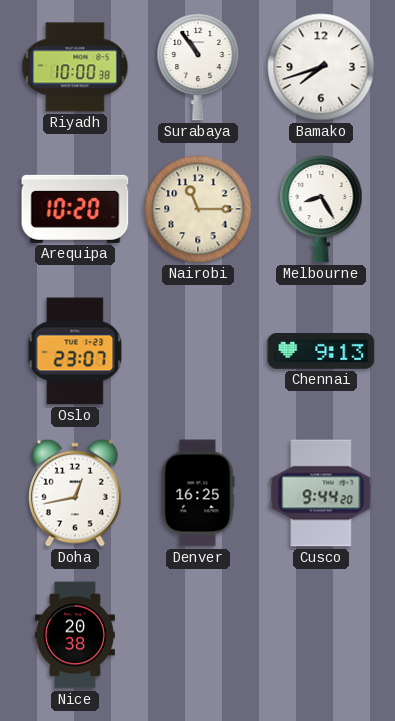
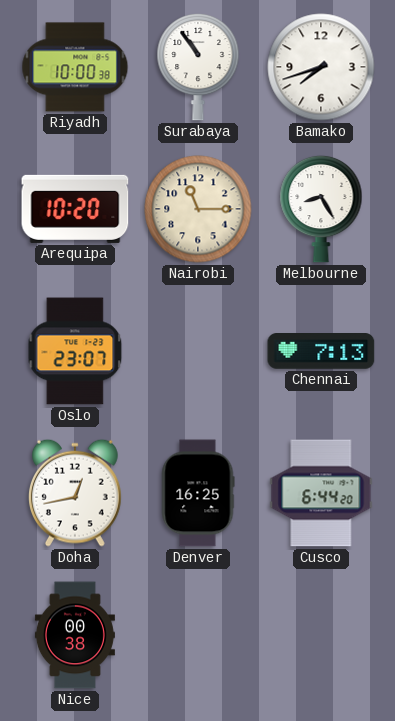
Chennai: 9:13 -> 7:13
Cusco: 9:44 -> 6:44
Nice: 20:38 -> 00:38
